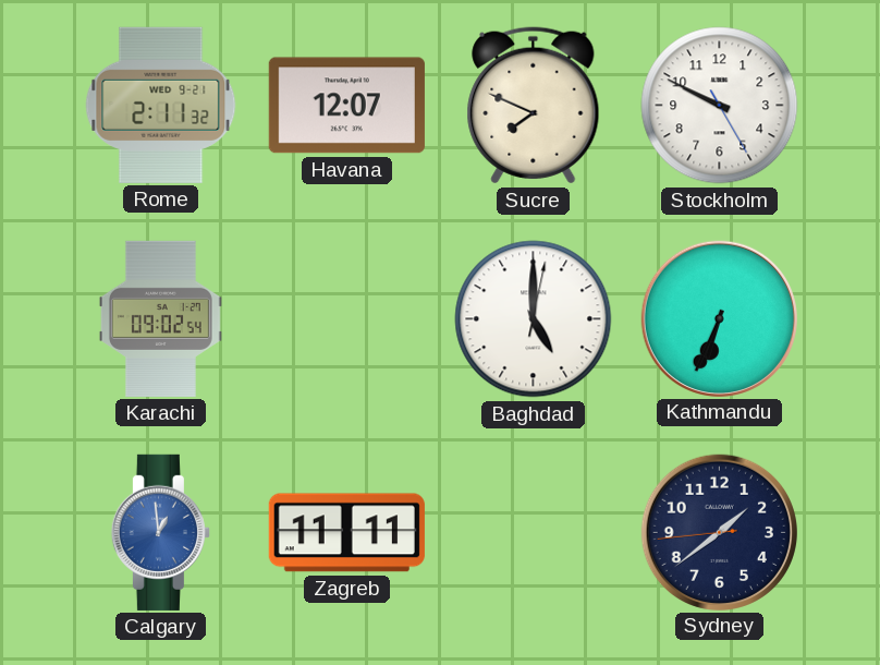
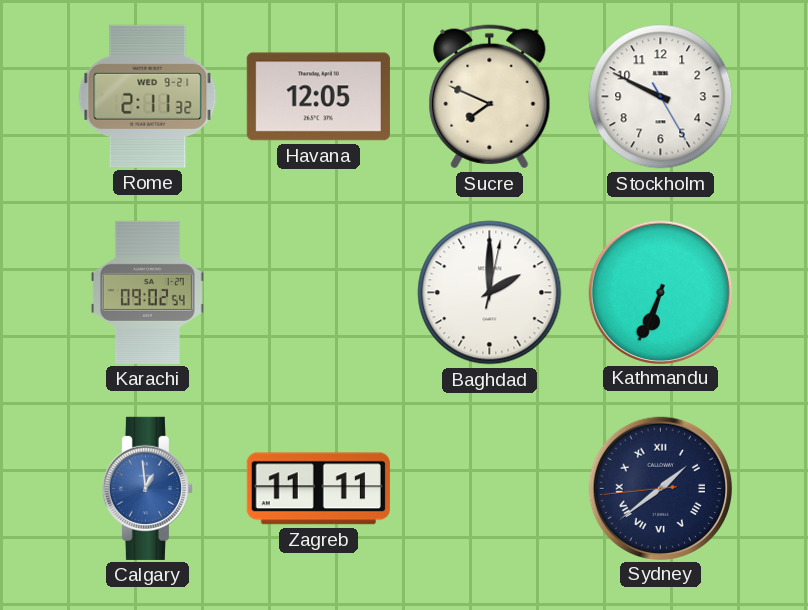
Havana: 12:07 -> 12:05
Baghdad: 5:00 -> 2:00
Sydney numerals: Arabic -> Roman
